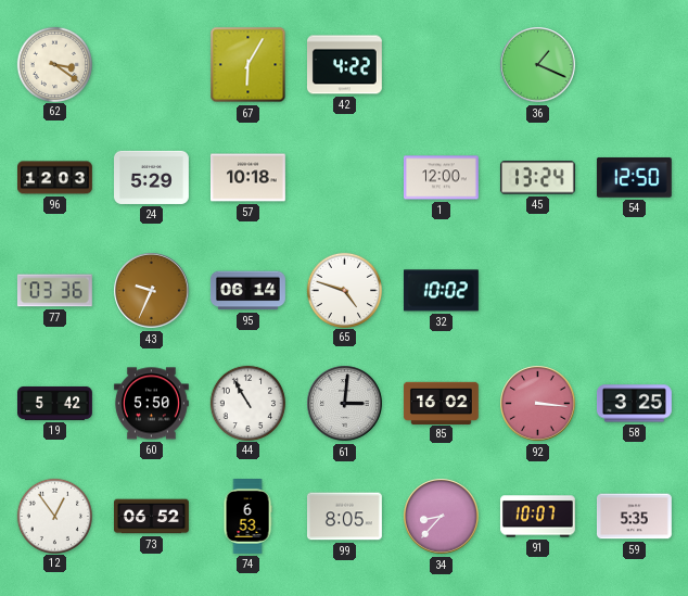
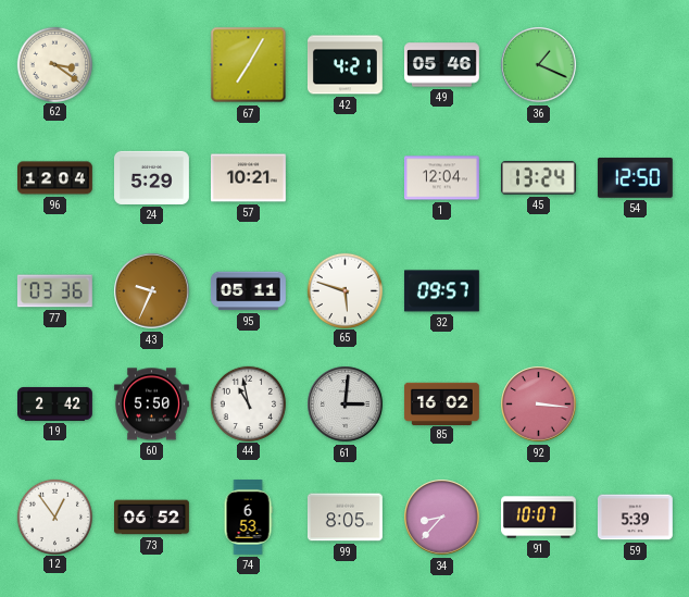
67: 6:05 -> 7:05
42: 4:22 -> 4:21
49: none -> 05:46
96: 12:03 -> 12:04
57: 10:18 -> 10:21
1: 12:00 -> 12:04
95: 06:14 -> 05:11
65: 4:48 -> 5:48
32: 10:02 -> 09:57
19: 5:42 -> 2:42
44: 10:55 -> 10:58
58: 3:25 -> none
59: 5:35 -> 5:39
